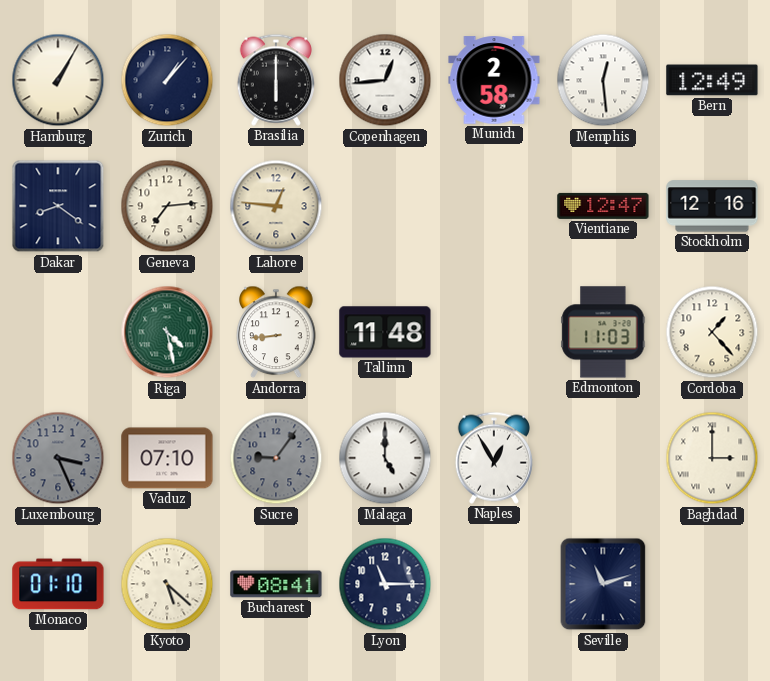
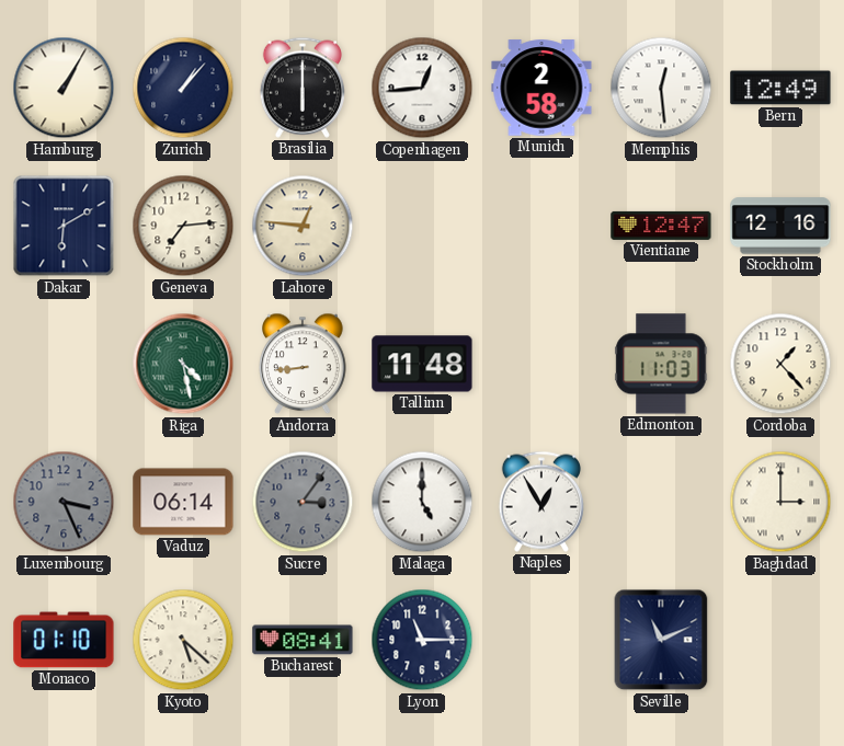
Dakar: 8:21 -> 6:10
Vaduz: 07:10 -> 06:14
Sucre: 9:06 -> 3:06
Seville: 11:12 -> 11:11
